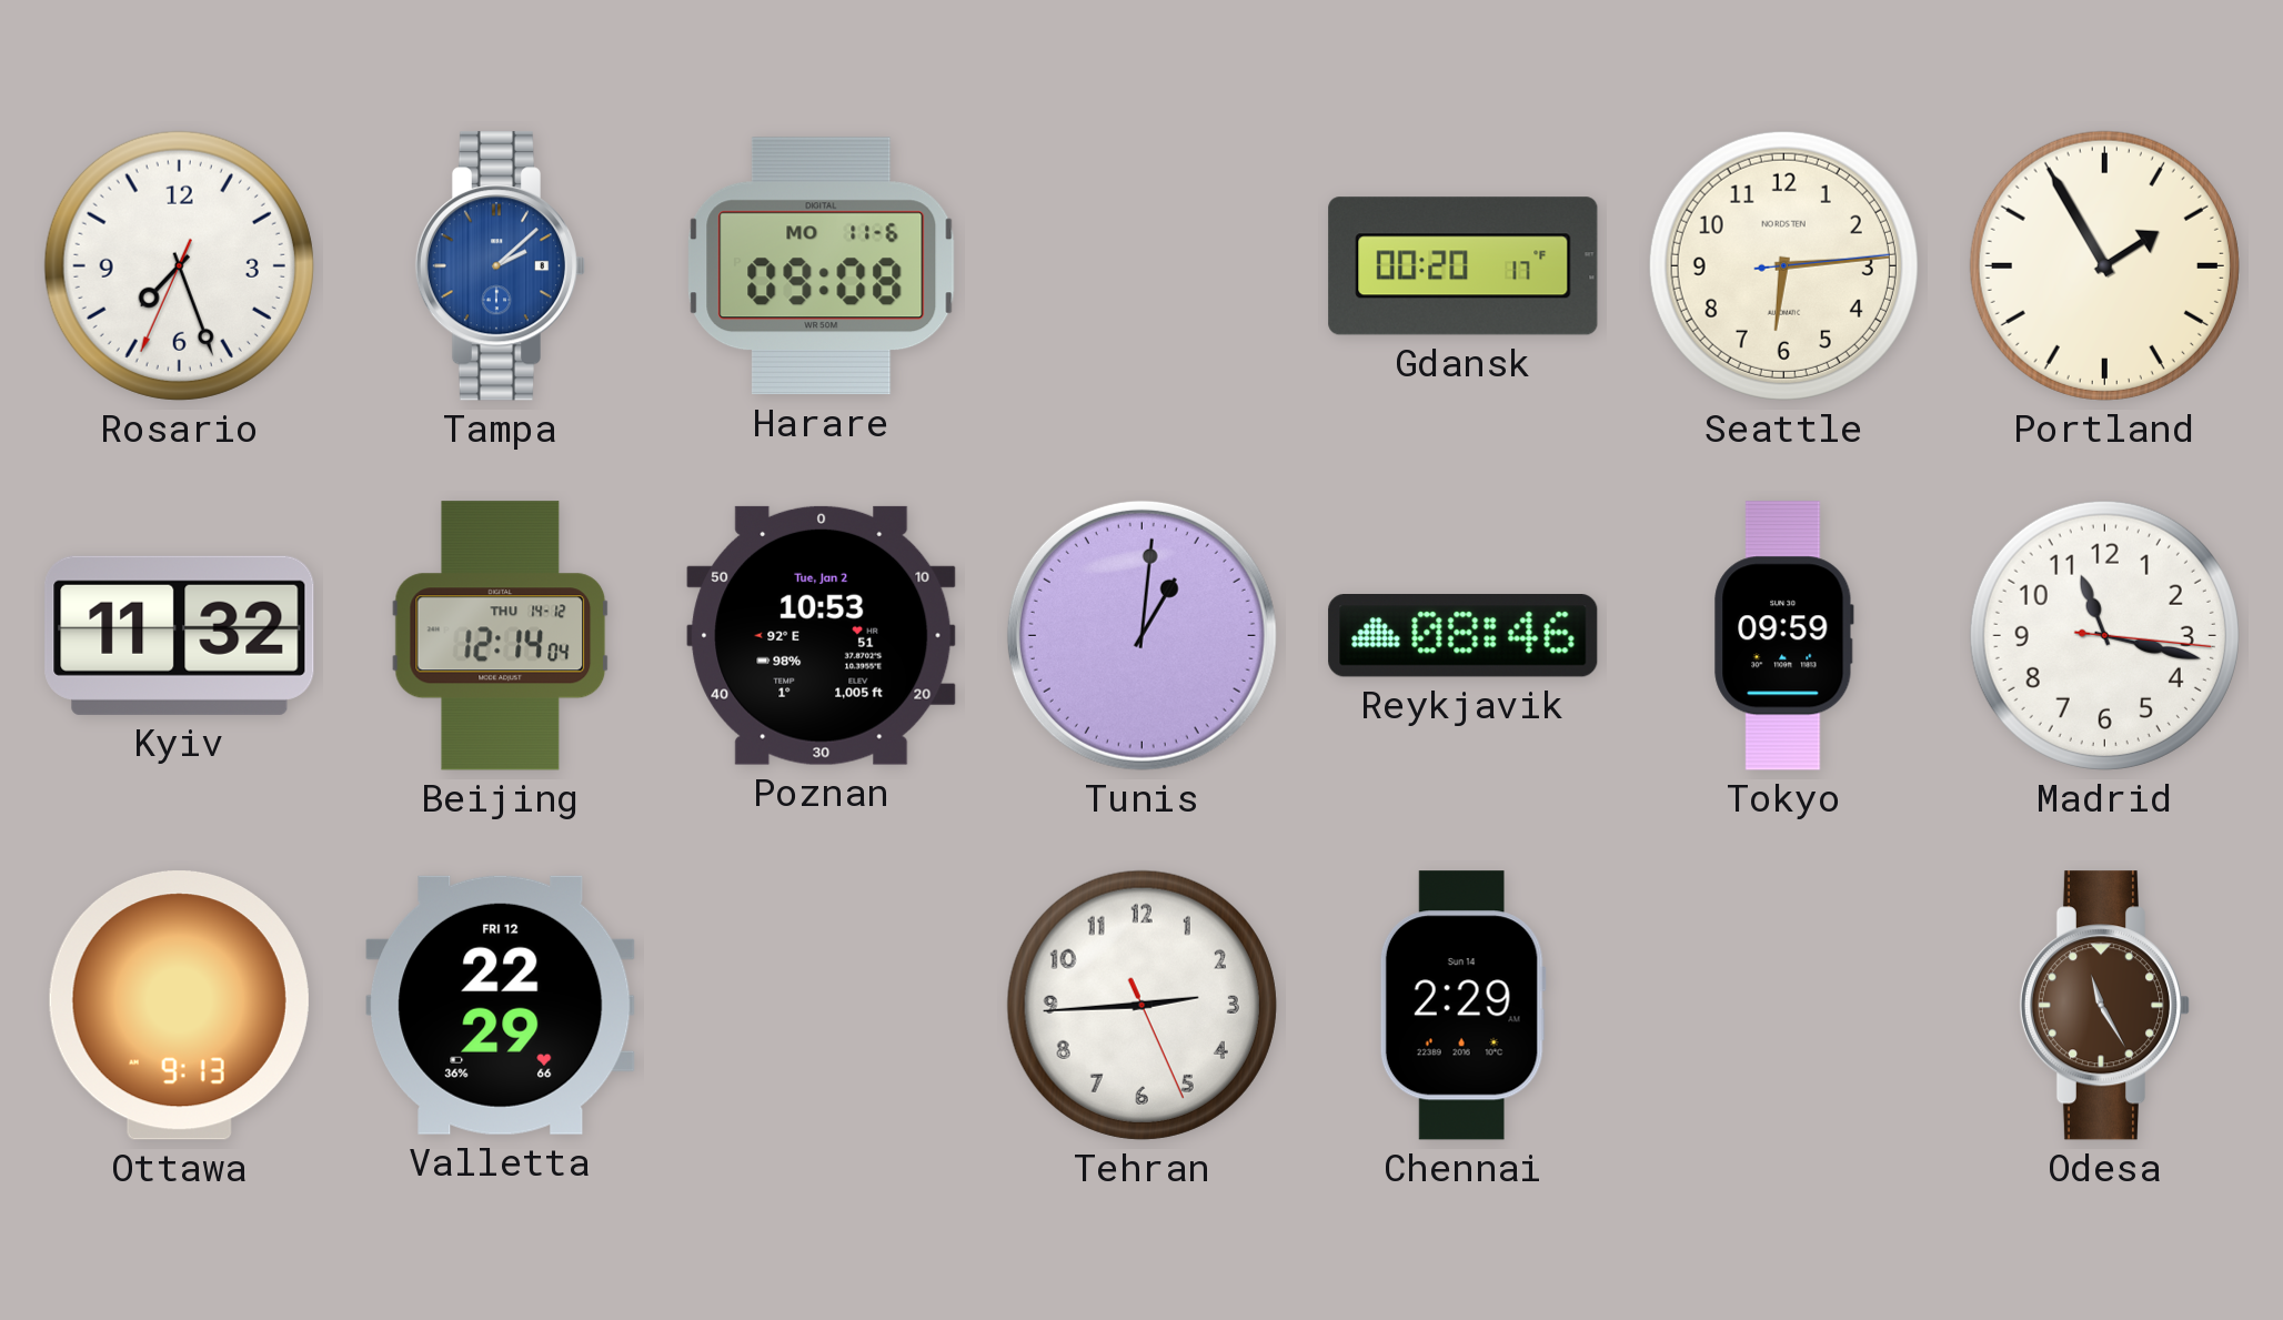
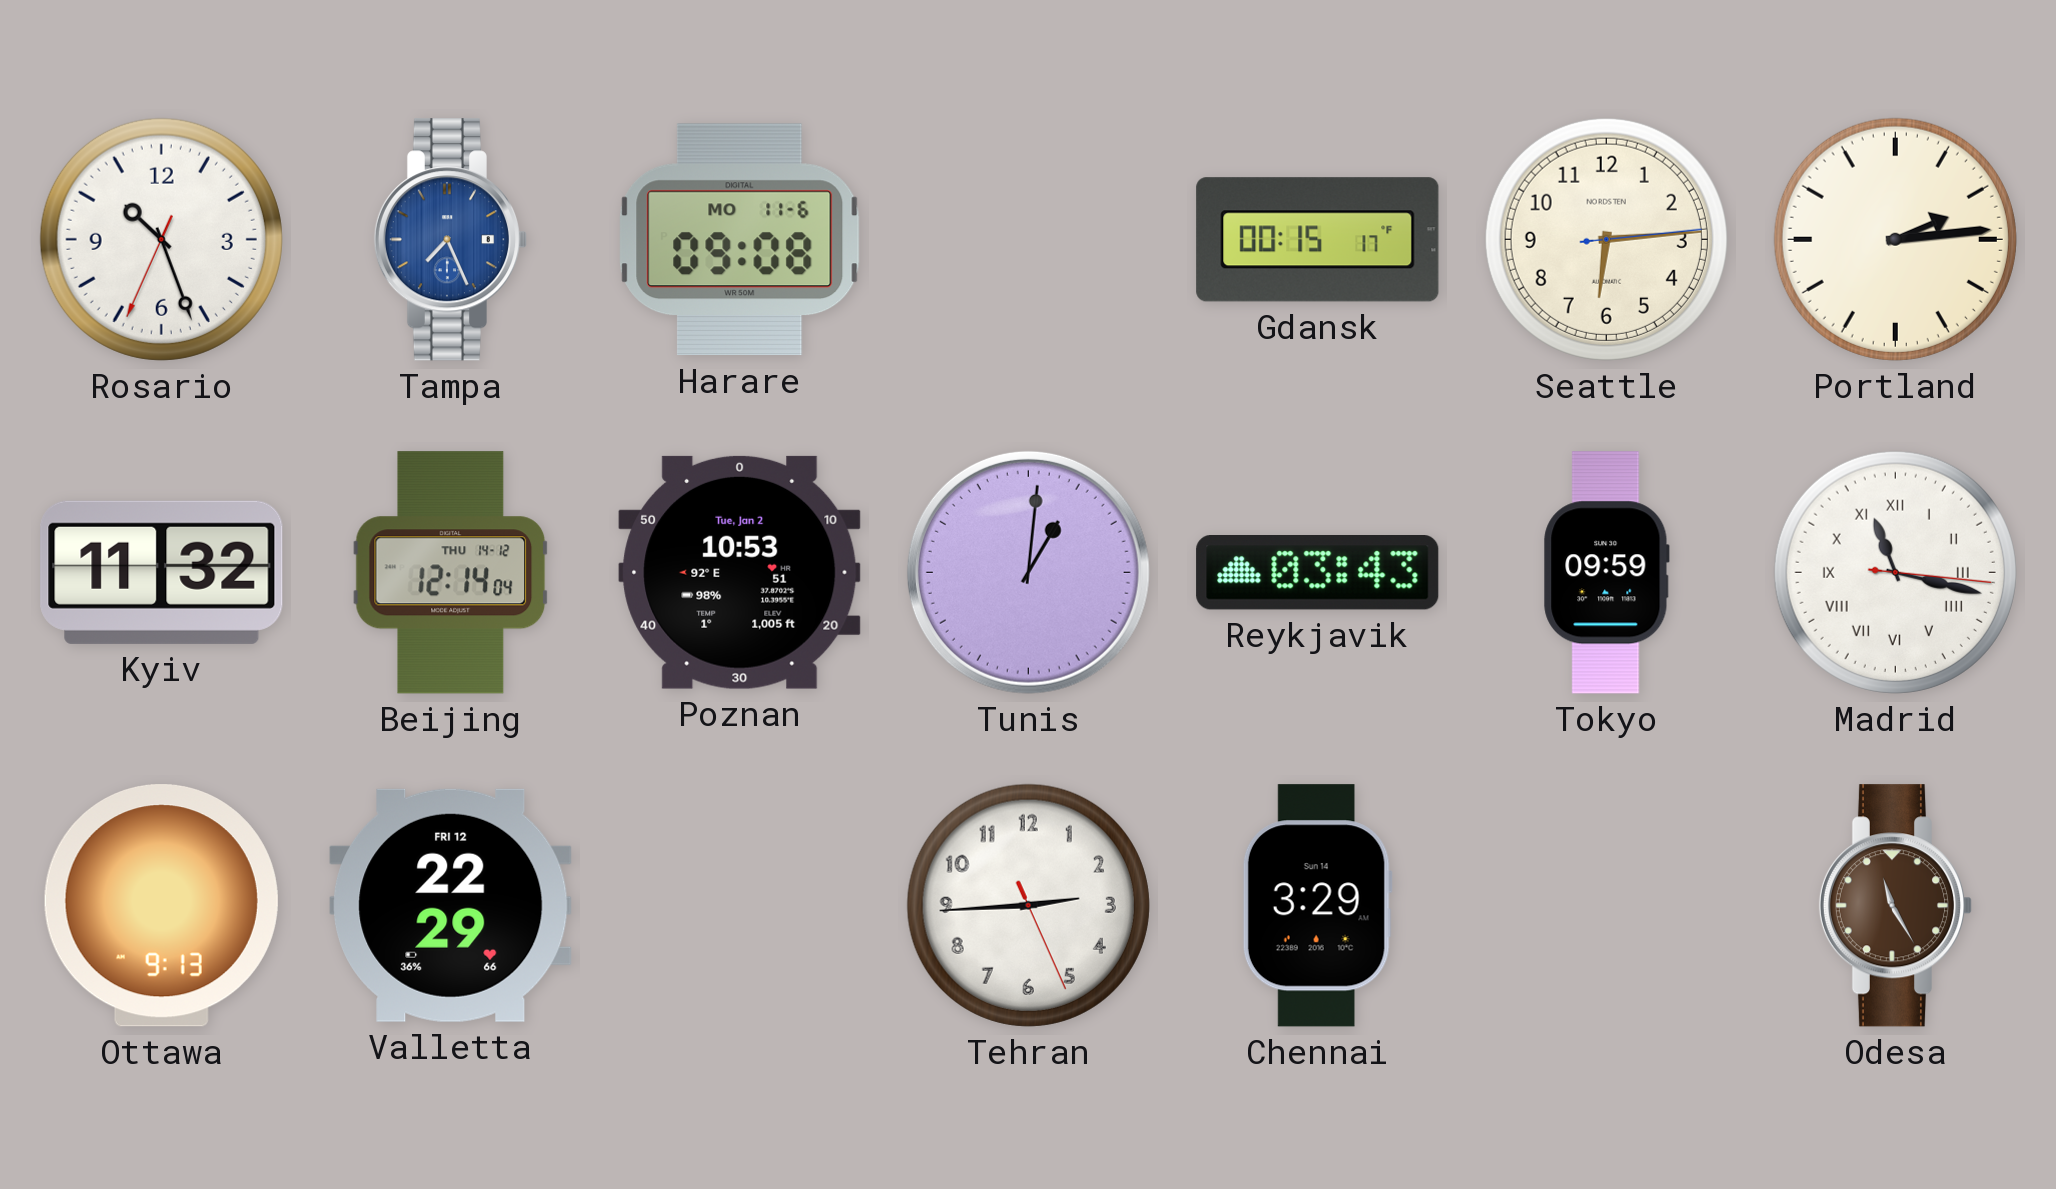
Rosario: 7:26 -> 10:26
Tampa: 2:08 -> 7:26
Gdansk: 00:20 -> 00:15
Portland: 1:55 -> 2:14
Reykjavik: 08:46 -> 03:43
Madrid numerals: Arabic -> Roman
Chennai: 2:29 -> 3:29
